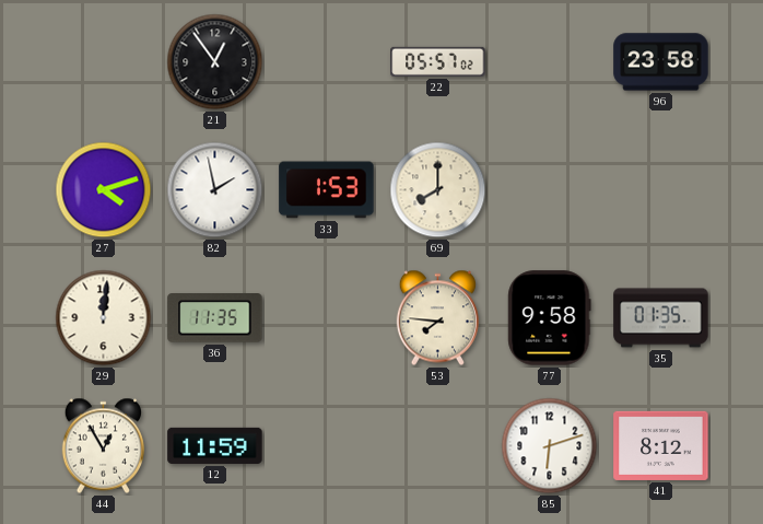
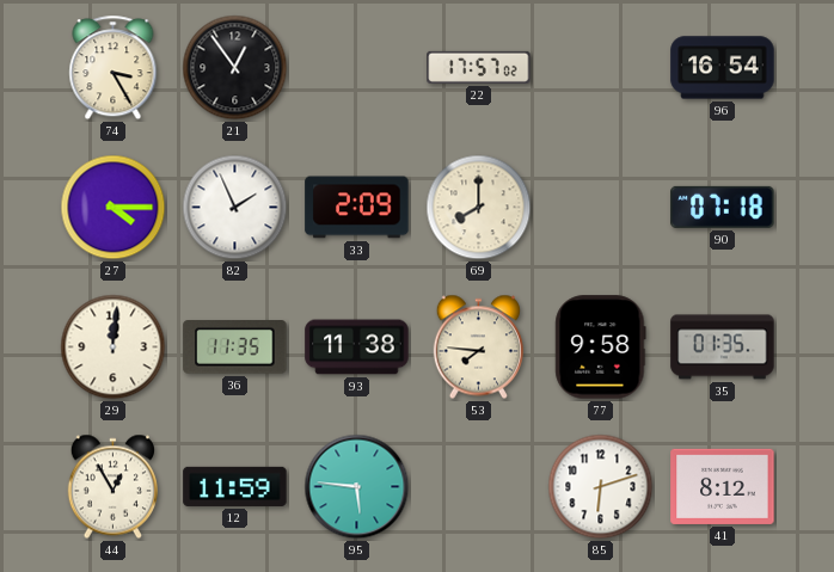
74: none -> 3:25
22: 05:57 -> 17:57
96: 23:58 -> 16:54
27: 4:12 -> 4:15
82: 1:58 -> 1:56
33: 1:53 -> 2:09
90: none -> 07:18
93: none -> 11:38
95: none -> 5:46
